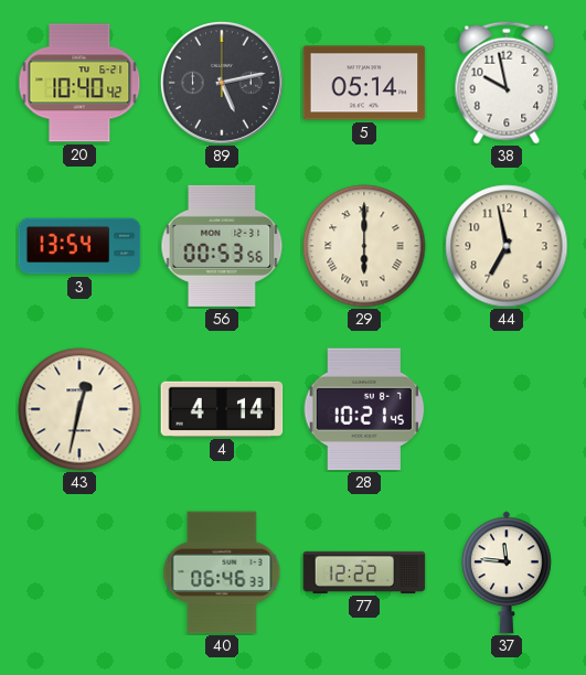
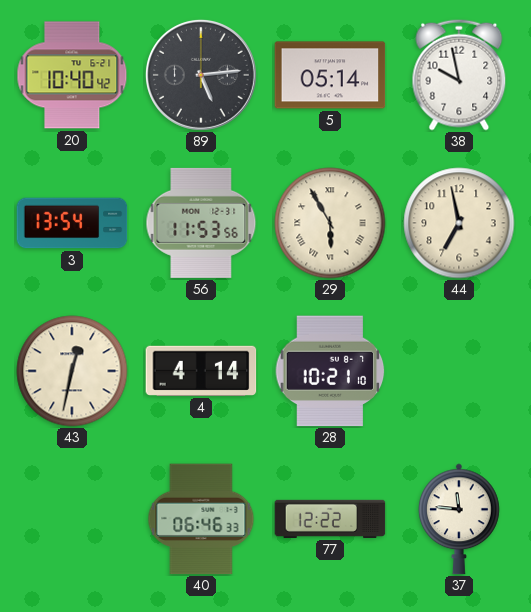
89: 5:13 -> 5:14
56: 00:53 -> 11:53
29: 6:00 -> 5:55
28: 10:21:45 -> 10:21:10
